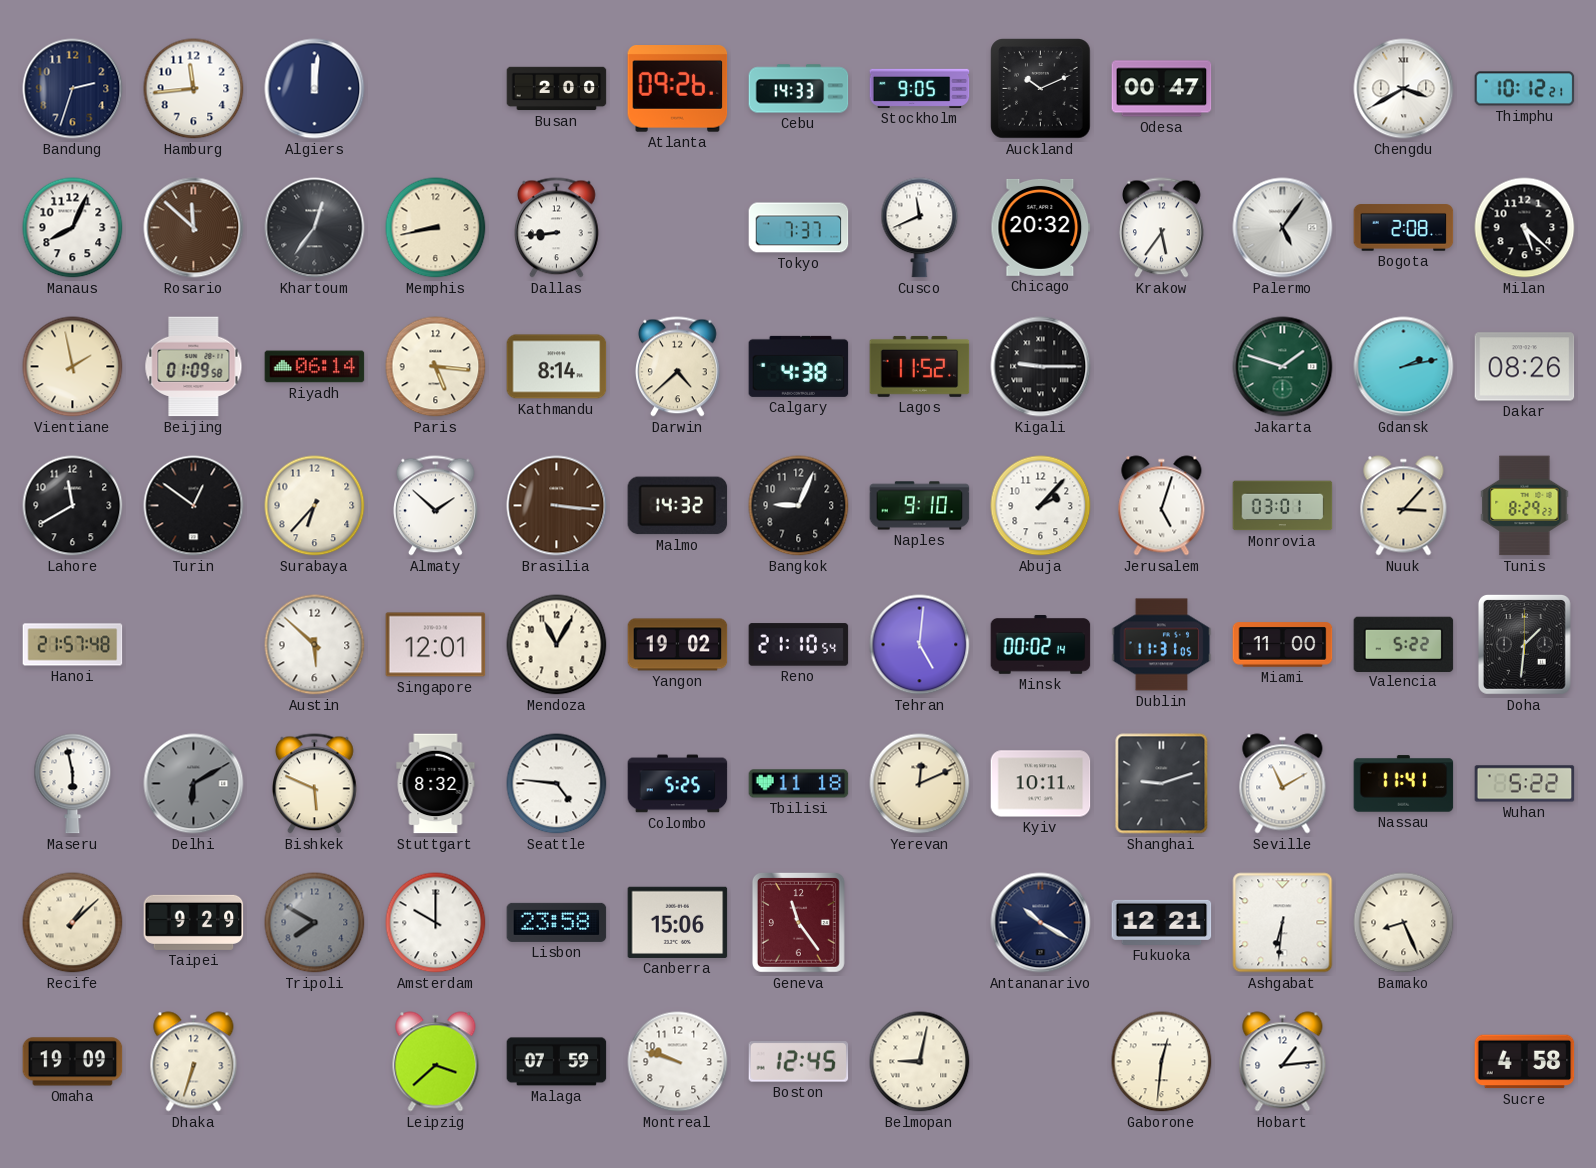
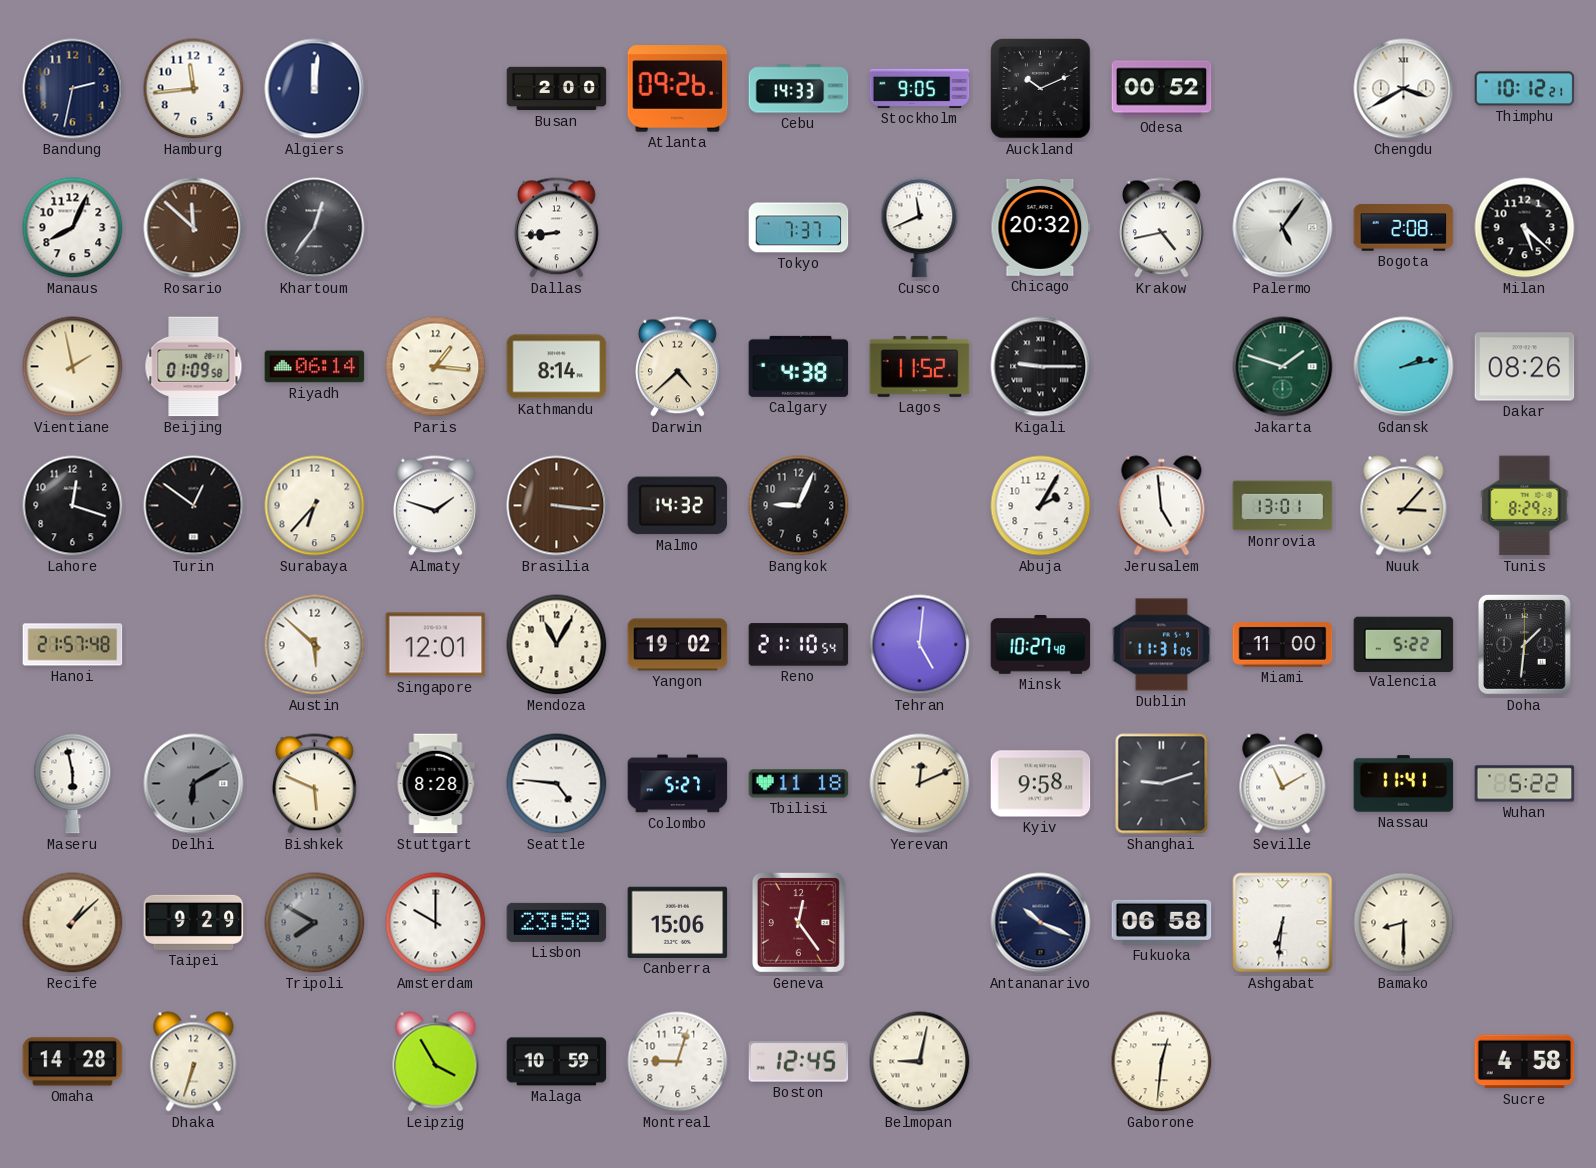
Bandung: 2:33 -> 2:32
Odesa: 00:47 -> 00:52
Memphis: 8:43 -> none
Krakow: 5:36 -> 4:43
Paris: 5:16 -> 1:16
Lahore: 11:40 -> 12:18
Almaty: 1:52 -> 1:48
Naples: 9:10 -> none
Abuja: 2:07 -> 2:05
Jerusalem: 5:03 -> 4:59
Monrovia: 03:01 -> 13:01
Minsk: 00:02 -> 10:27
Stuttgart: 8:32 -> 8:28
Colombo: 5:25 -> 5:27
Kyiv: 10:11 -> 9:58
Geneva: 11:24 -> 12:24
Antananarivo: 10:20 -> 10:19
Fukuoka: 12:21 -> 06:58
Bamako: 8:26 -> 8:30
Omaha: 19:09 -> 14:28
Leipzig: 3:38 -> 3:55
Malaga: 07:59 -> 10:59
Montreal: 9:48 -> 9:03
Hobart: 1:14 -> none
